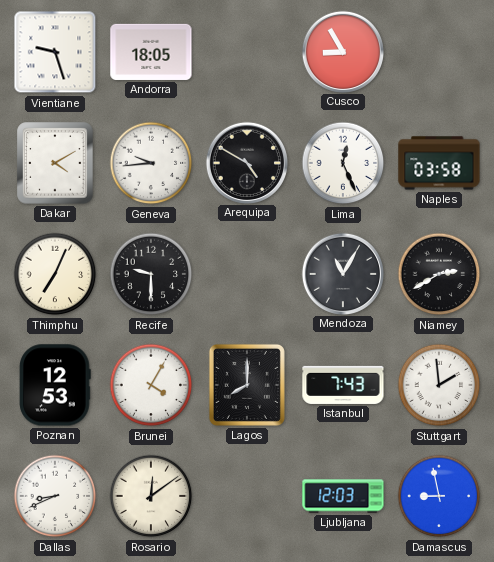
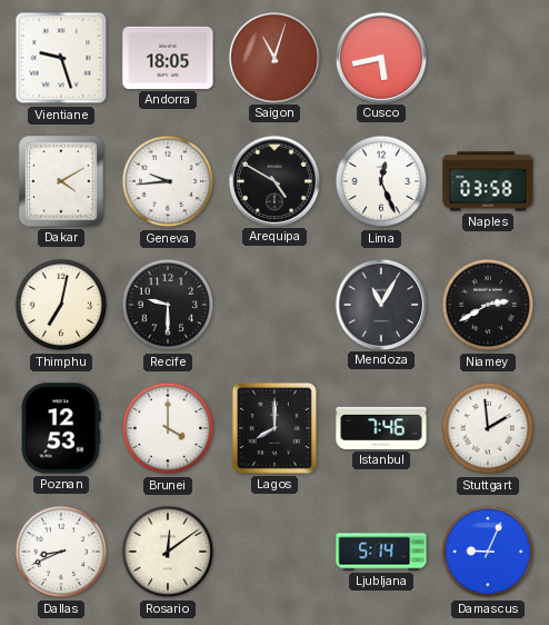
Saigon: none -> 11:03
Cusco: 8:55 -> 5:43
Thimphu: 7:04 -> 7:02
Brunei: 4:05 -> 4:00
Istanbul: 7:43 -> 7:46
Ljubljana: 12:03 -> 5:14
Damascus: 8:58 -> 9:04
